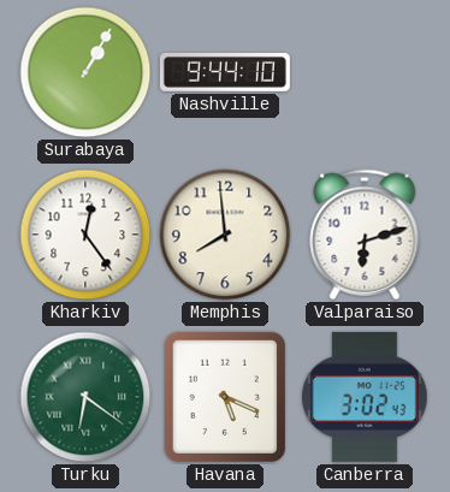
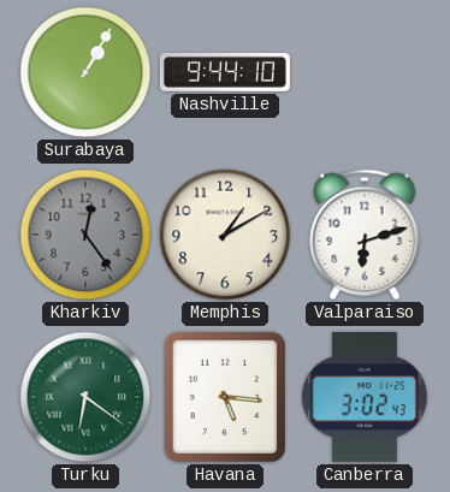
Kharkiv dial: white -> grey
Memphis: 7:59 -> 1:10
Havana: 5:19 -> 5:16
